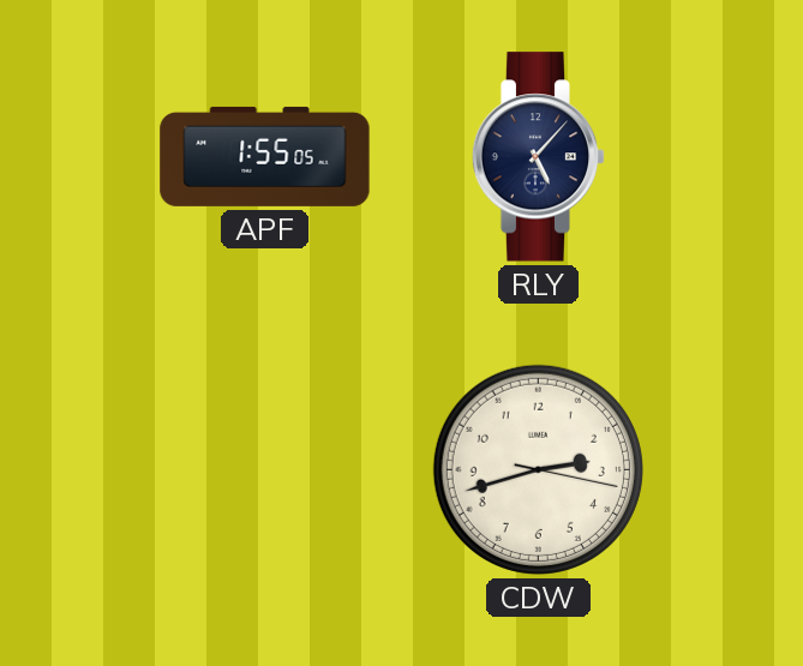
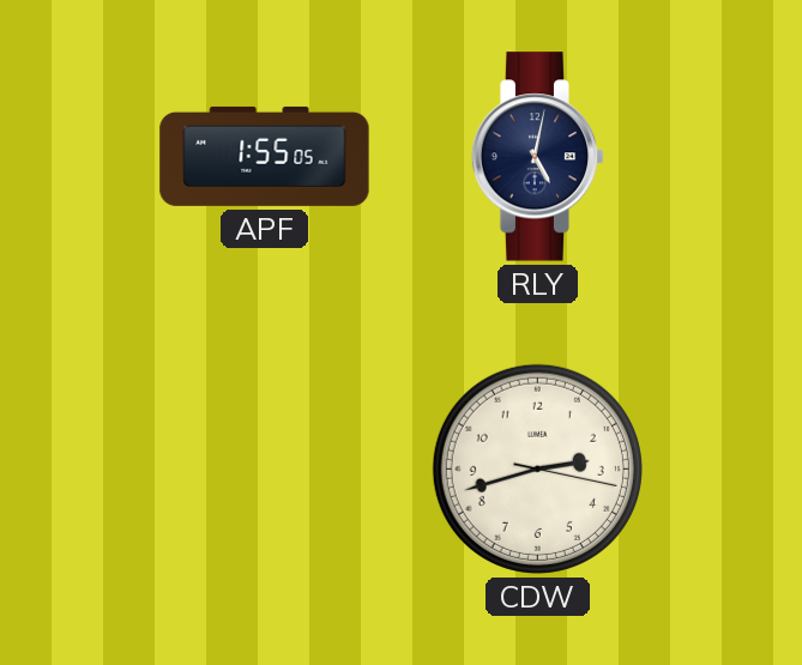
RLY: 5:07 -> 5:02
